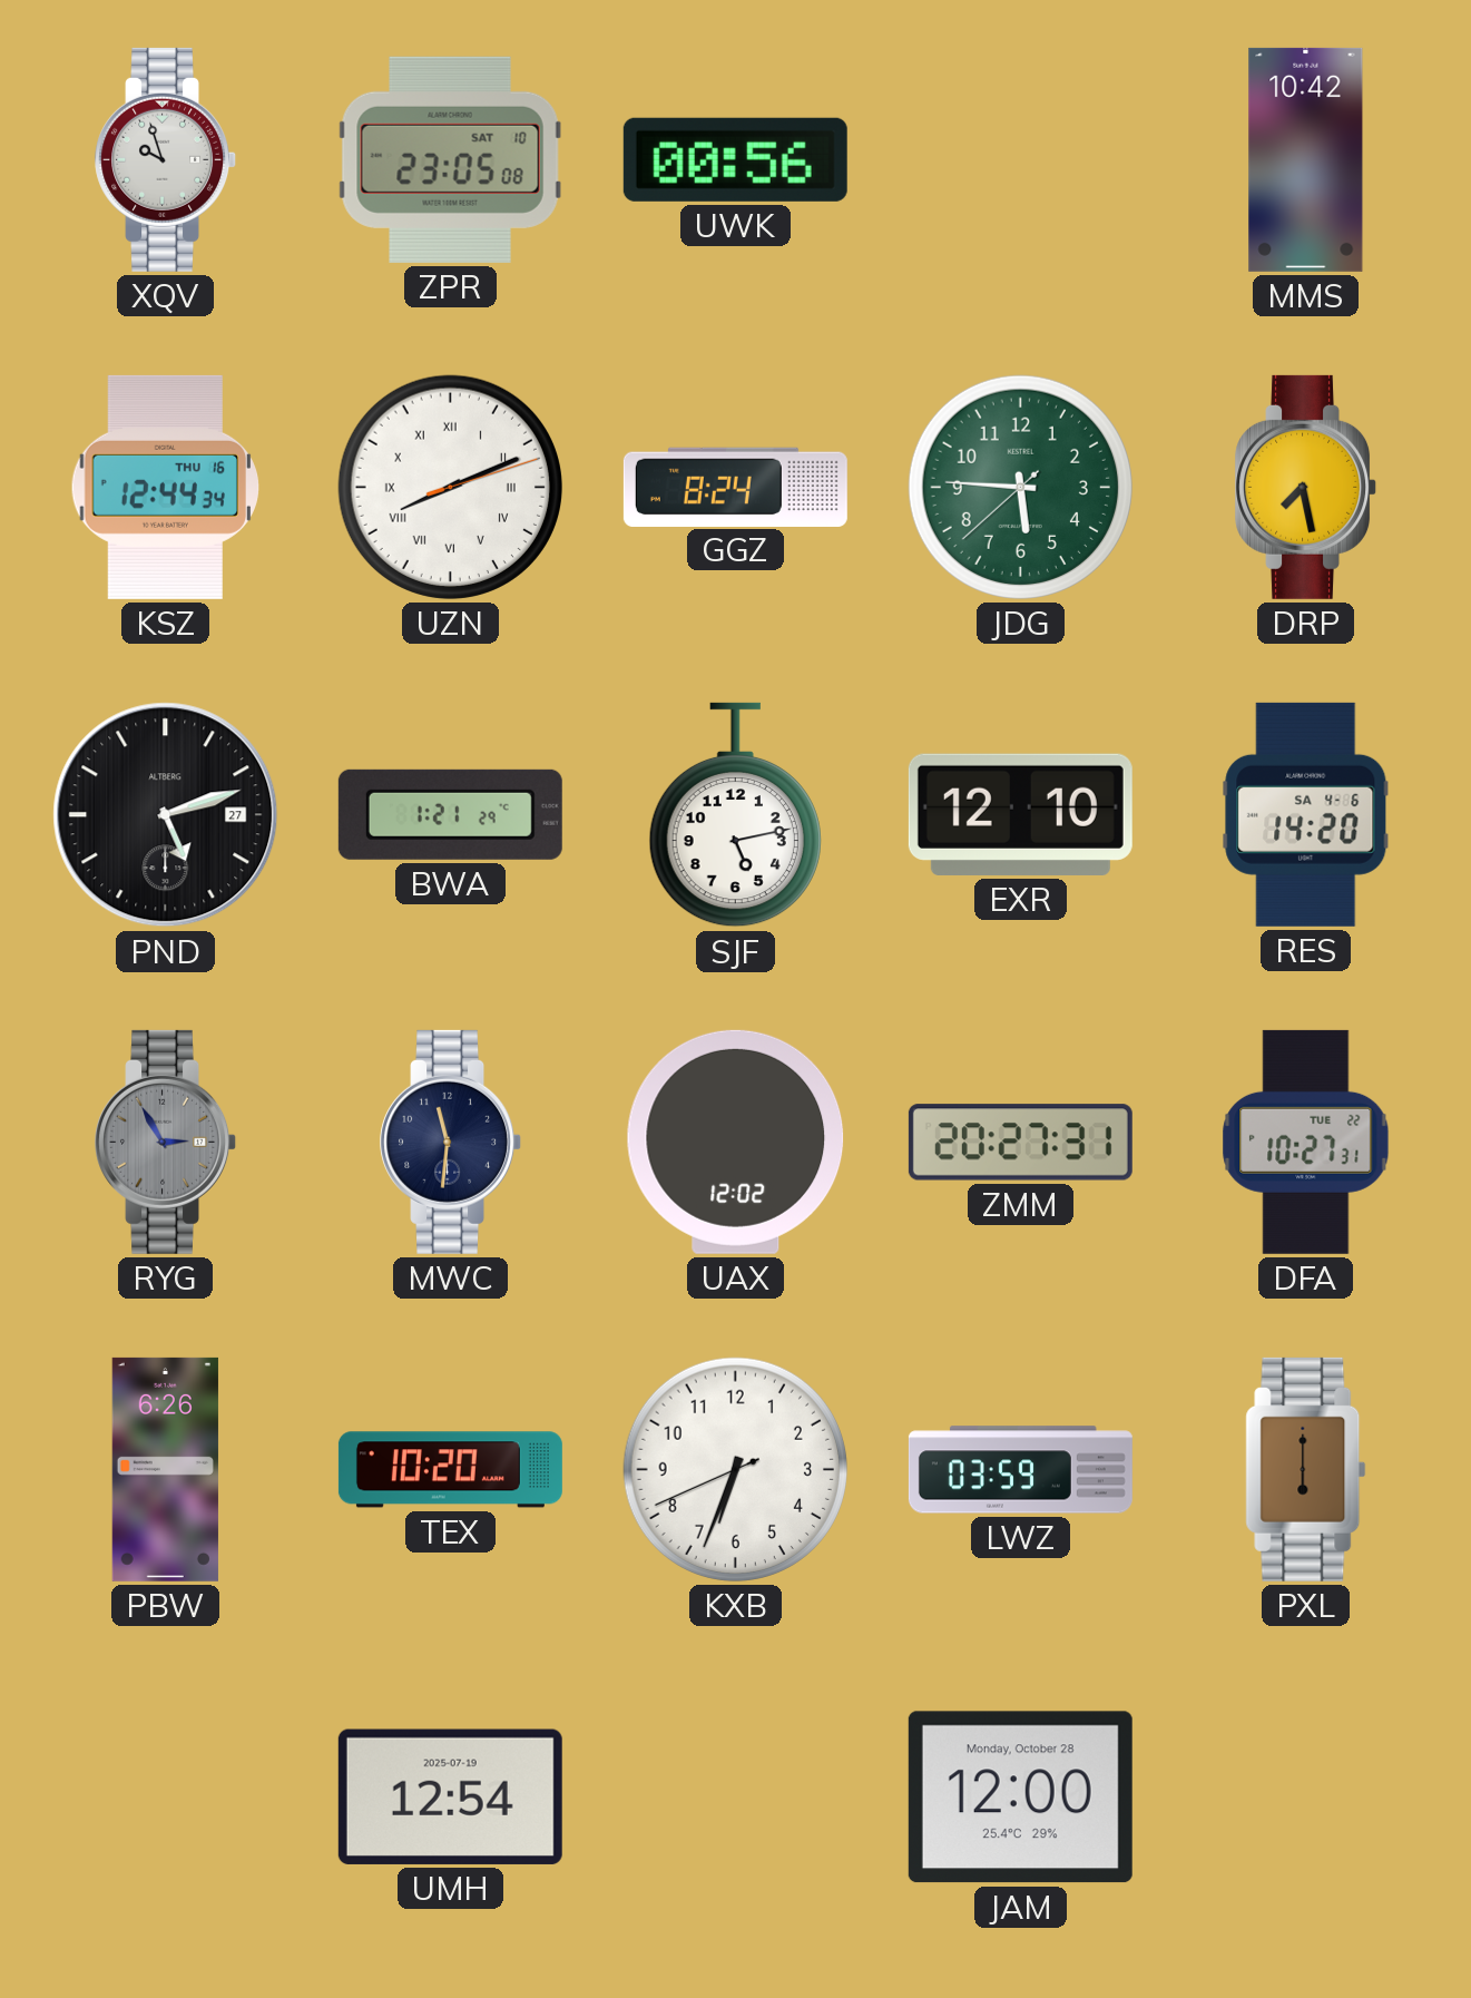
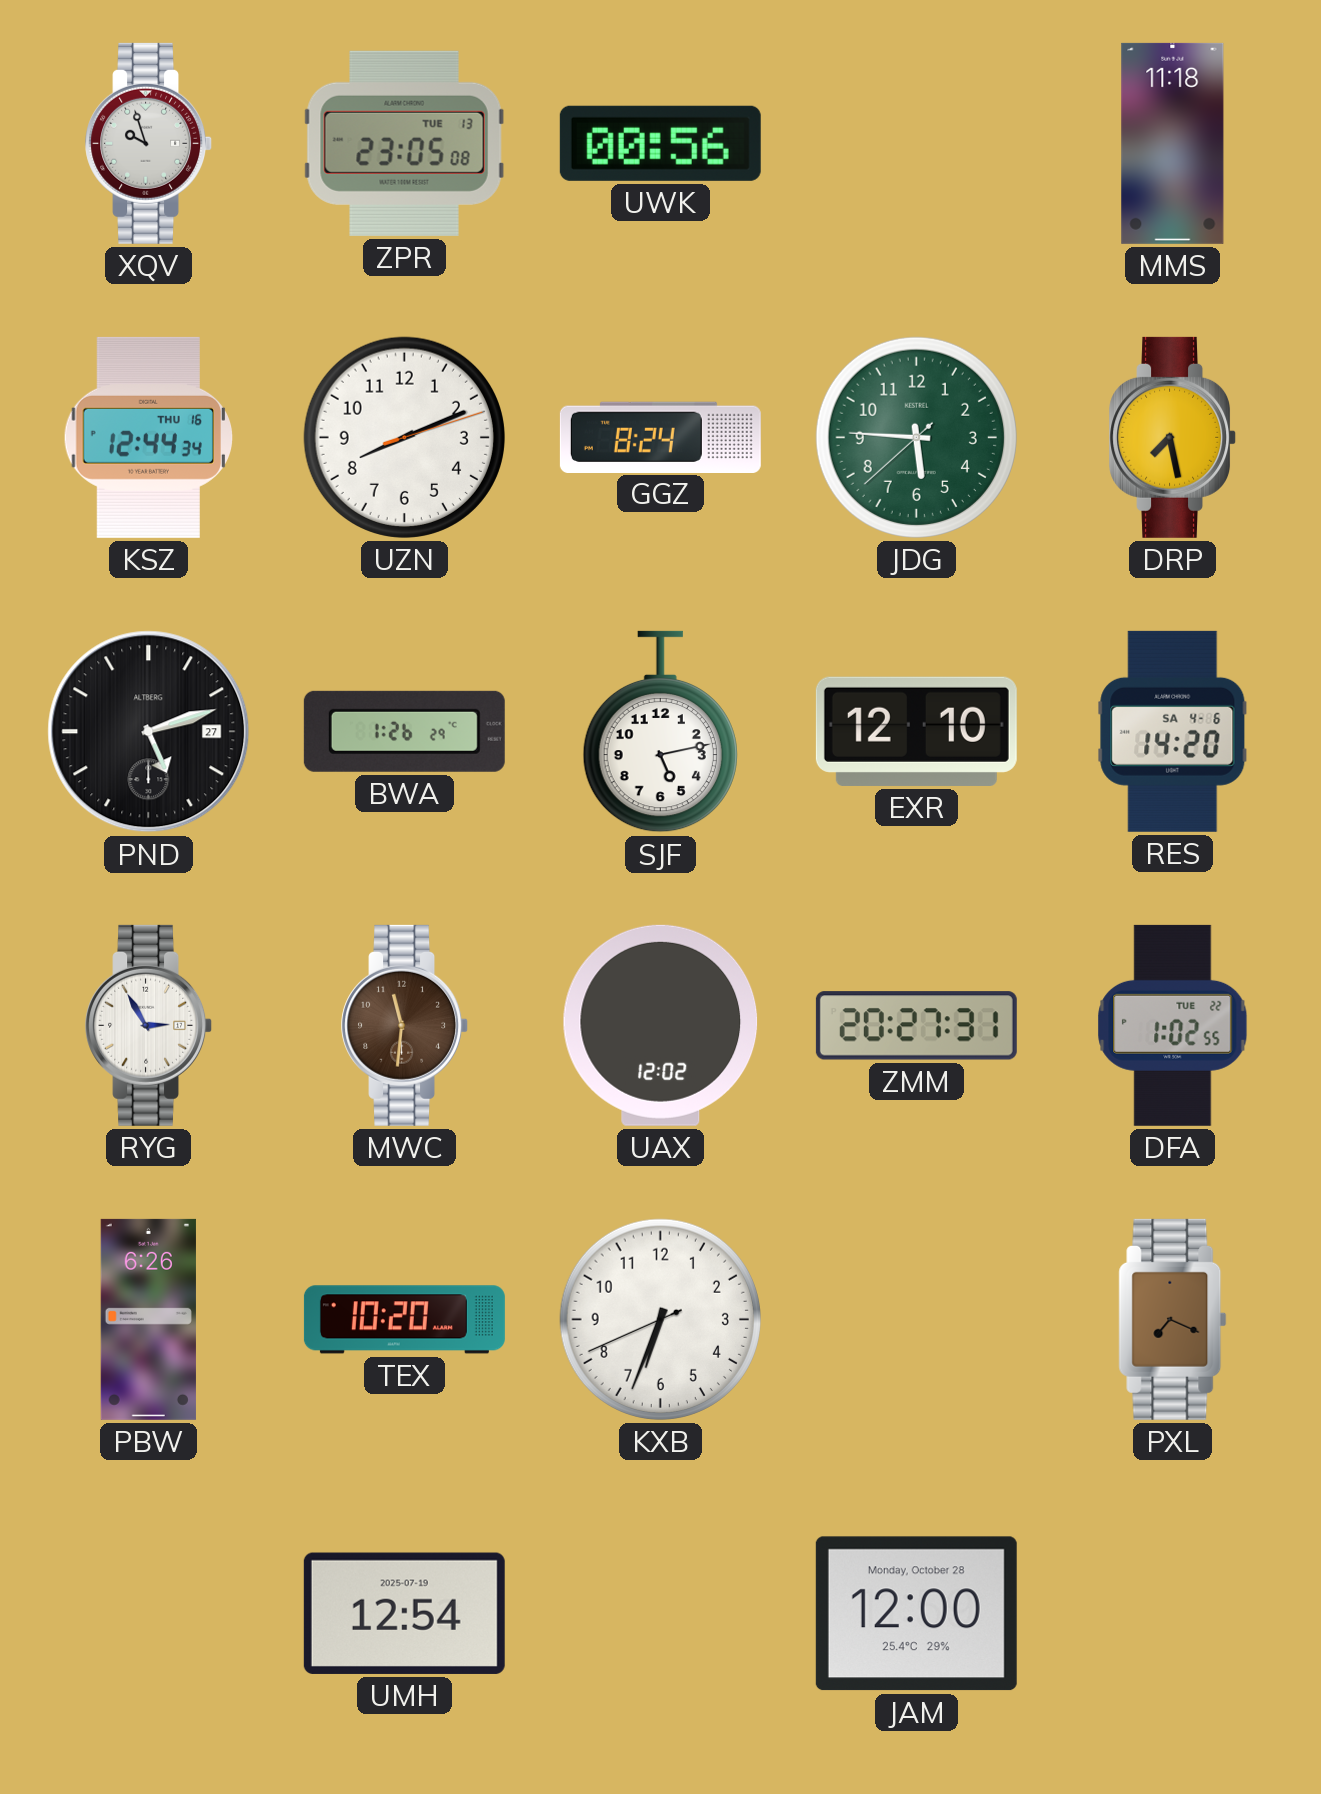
ZPR date: SAT 10 -> TUE 13
MMS: 10:42 -> 11:18
UZN numerals: Roman -> Arabic
BWA: 1:21 -> 1:26
RYG dial: grey -> white
MWC dial: navy -> brown
DFA: 10:27 -> 1:02
LWZ: 03:59 -> none
PXL: 6:00 -> 7:19
